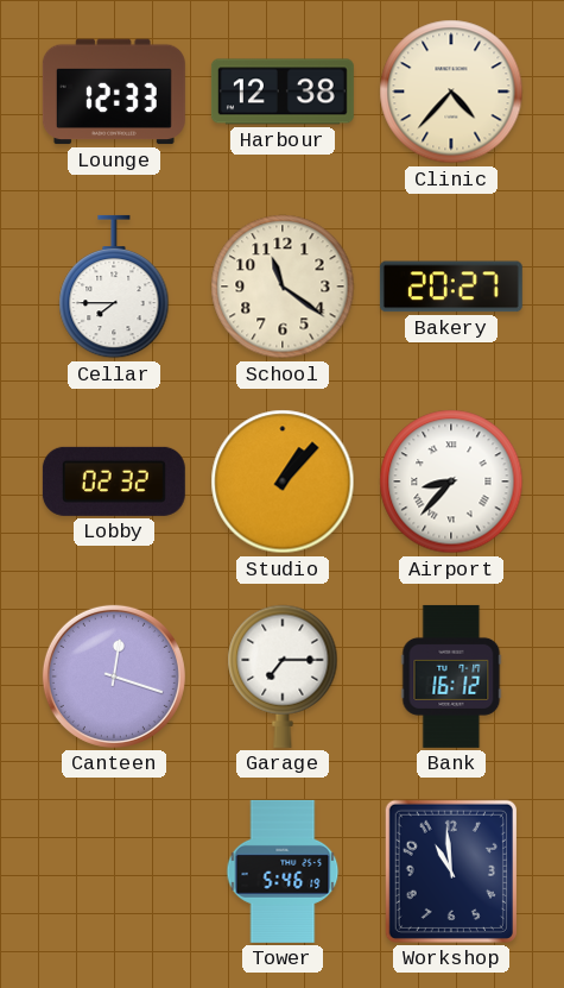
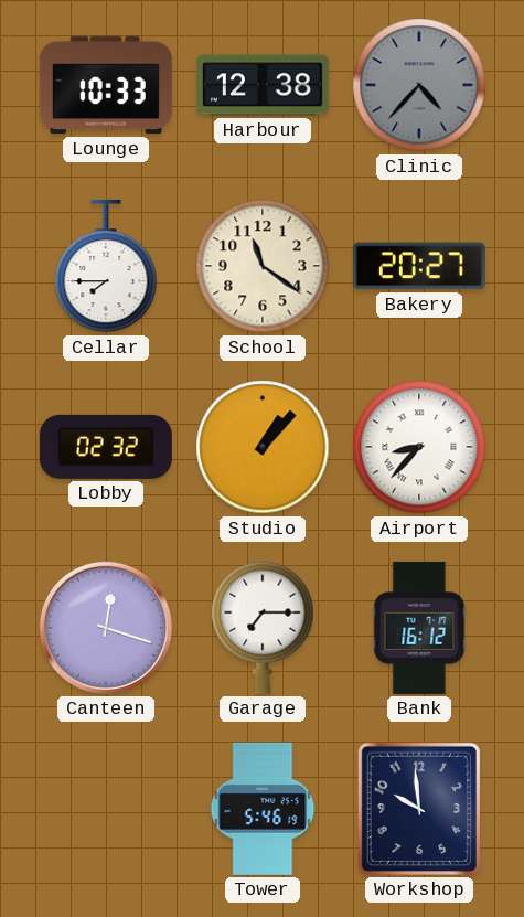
Lounge: 12:33 -> 10:33
Clinic dial: cream -> grey
Workshop: 10:59 -> 9:59
